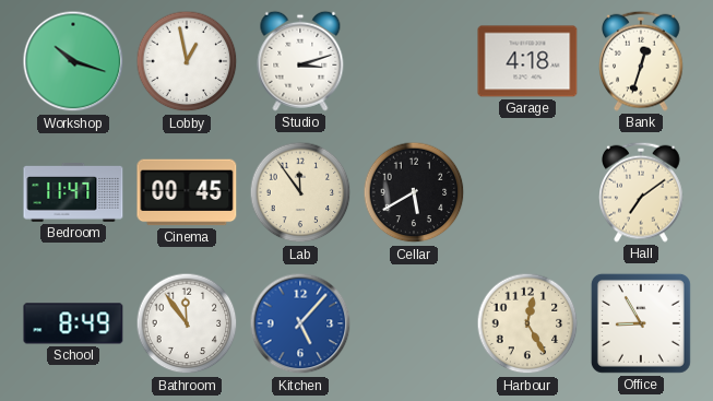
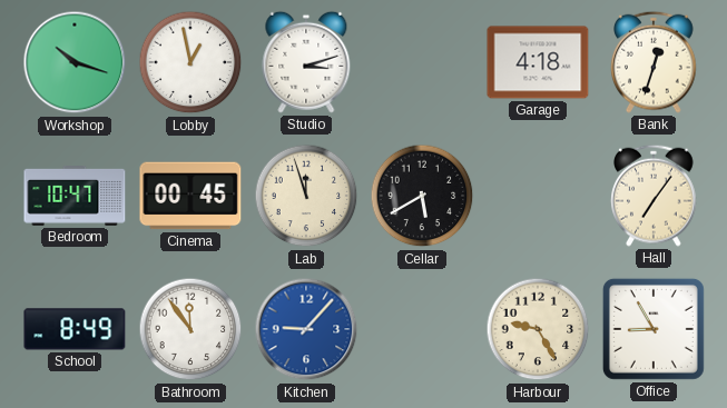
Bedroom: 11:47 -> 10:47
Lab: 11:54 -> 11:57
Hall: 7:09 -> 7:06
Kitchen: 5:07 -> 9:07
Harbour: 12:25 -> 9:25
